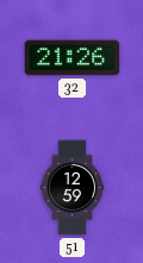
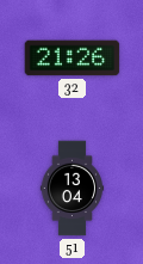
51: 12:59 -> 13:04
